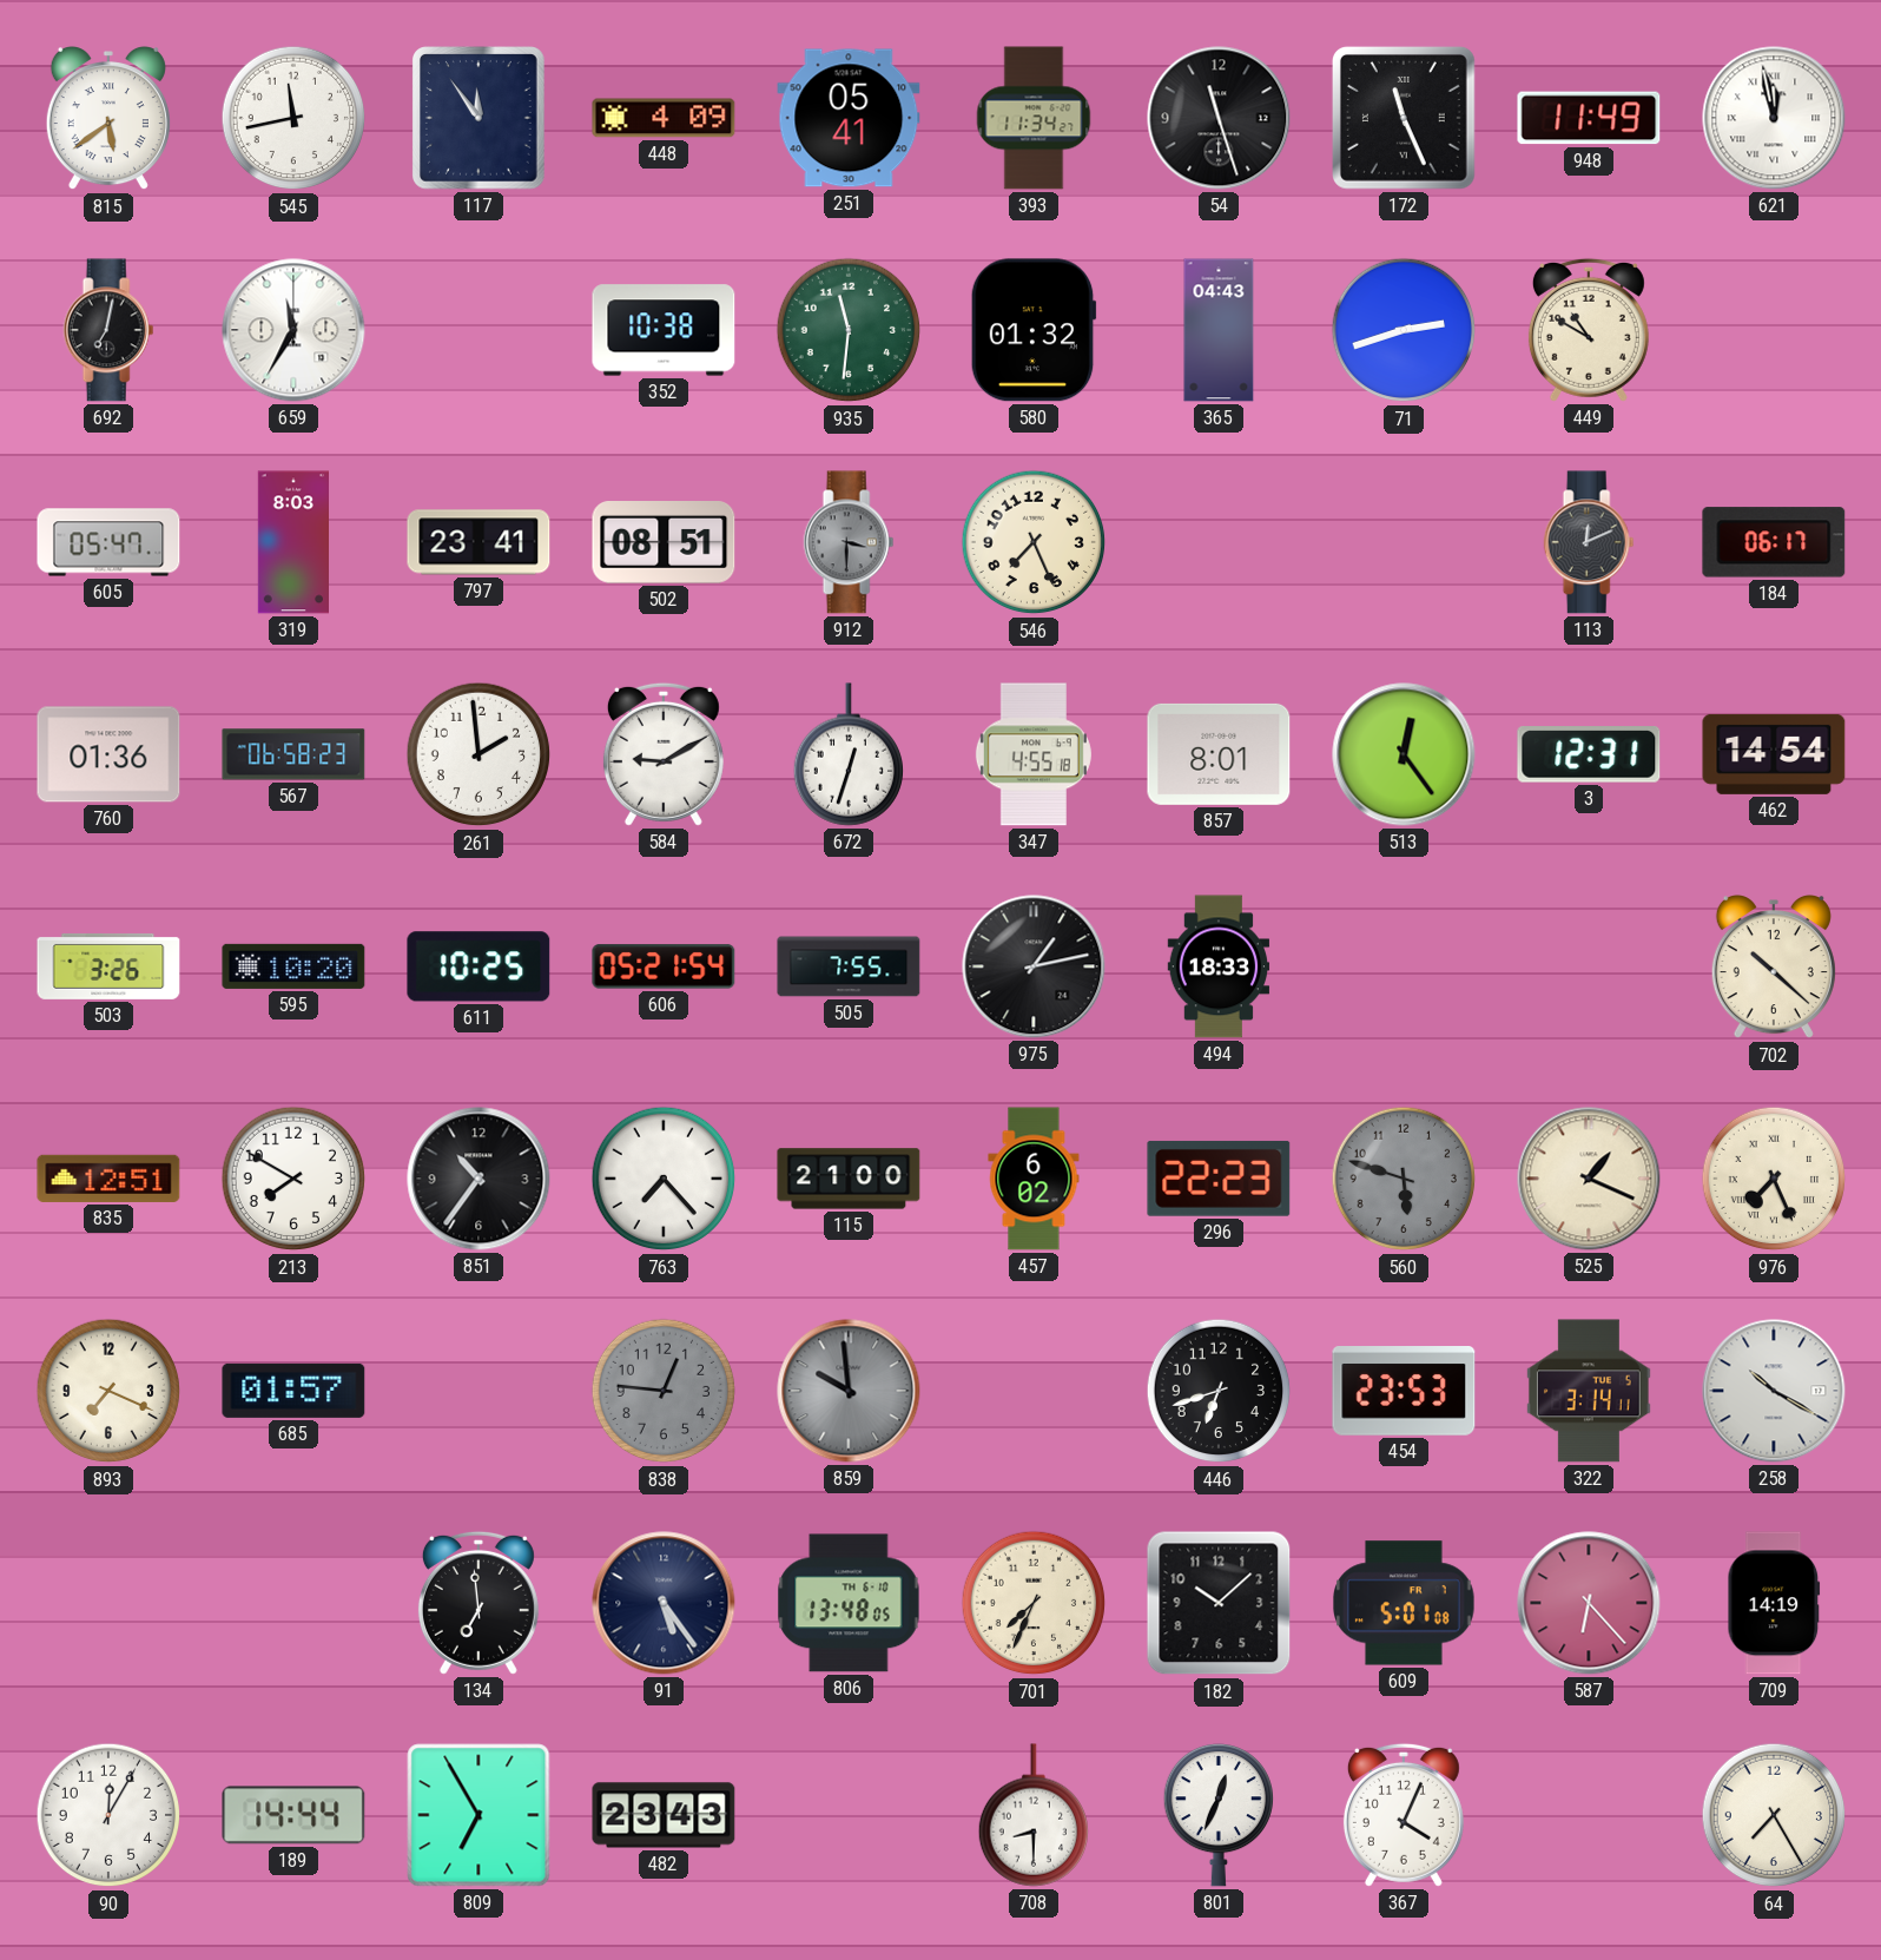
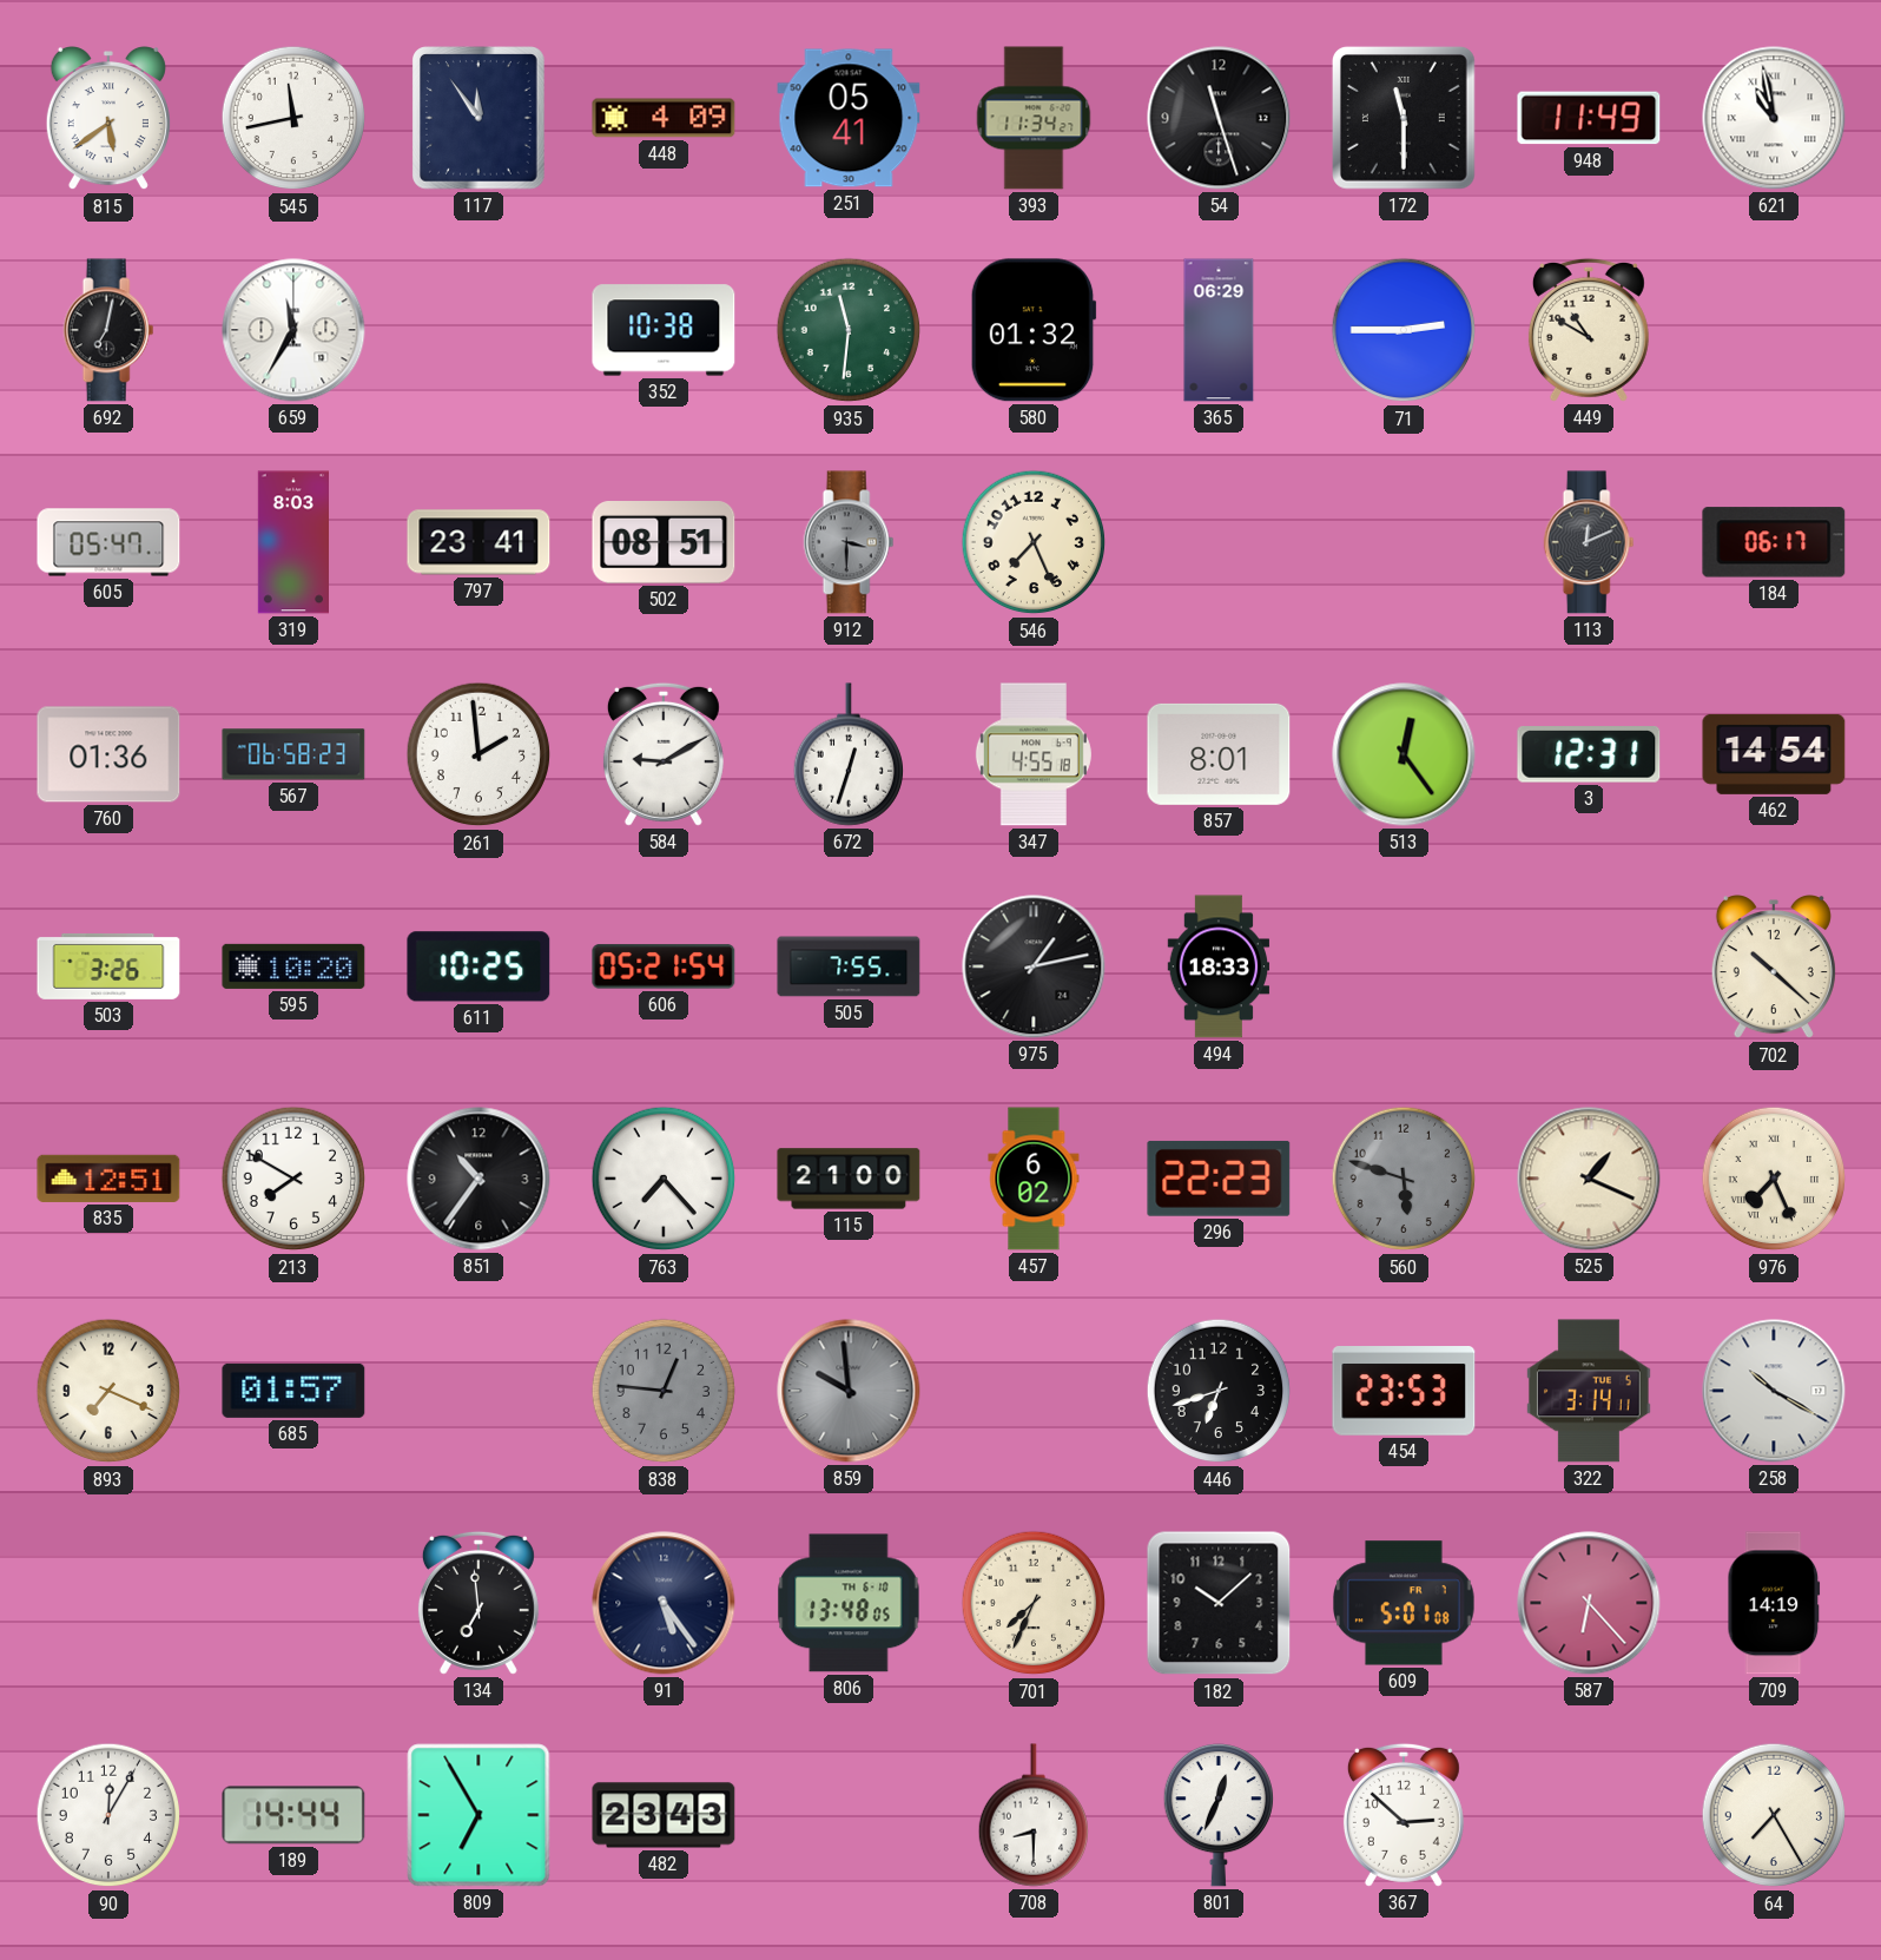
172: 11:26 -> 11:30
621: 11:58 -> 10:58
365: 04:43 -> 06:29
71: 2:42 -> 2:45
367: 4:04 -> 2:52
